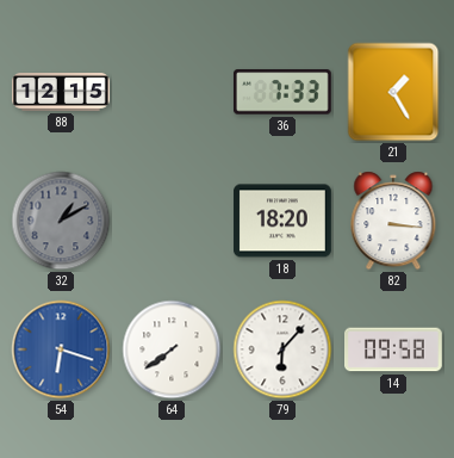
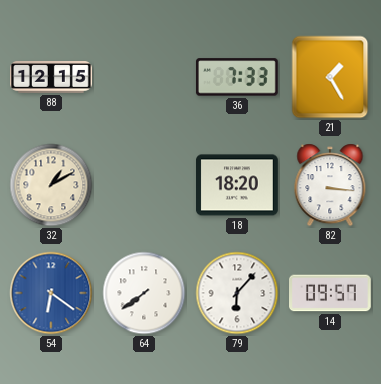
32 dial: grey -> cream
54: 6:18 -> 6:21
14: 09:58 -> 09:57
